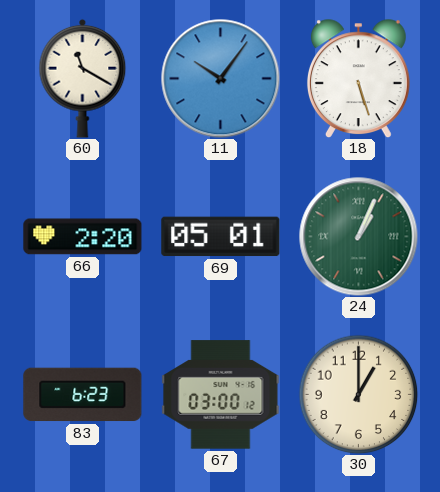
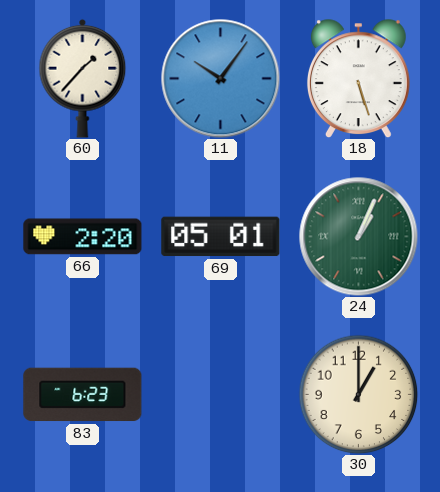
60: 11:20 -> 1:37
67: 03:00 -> none
